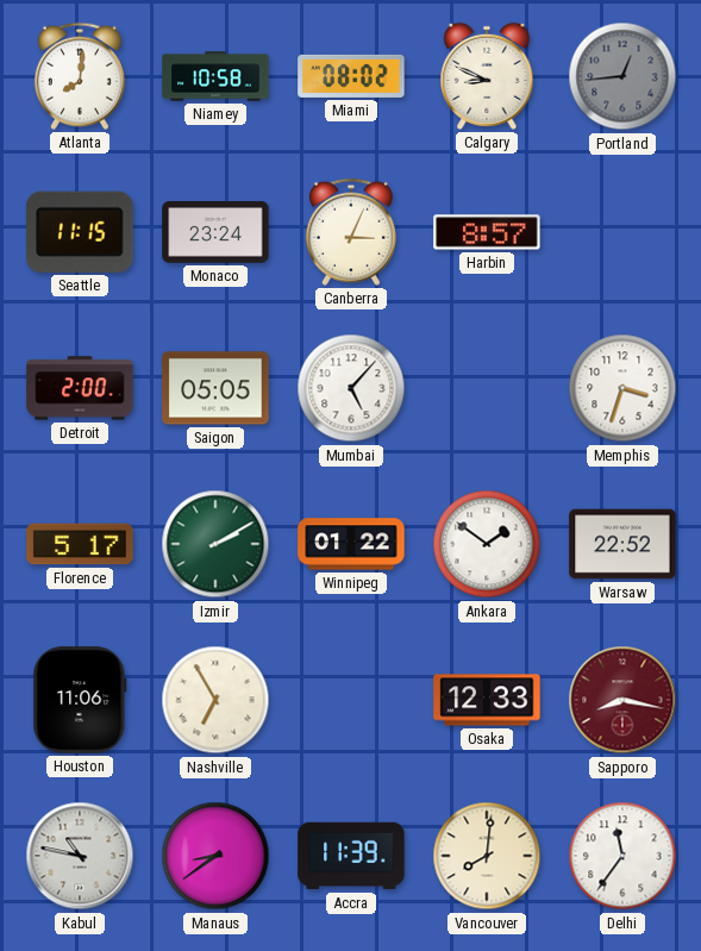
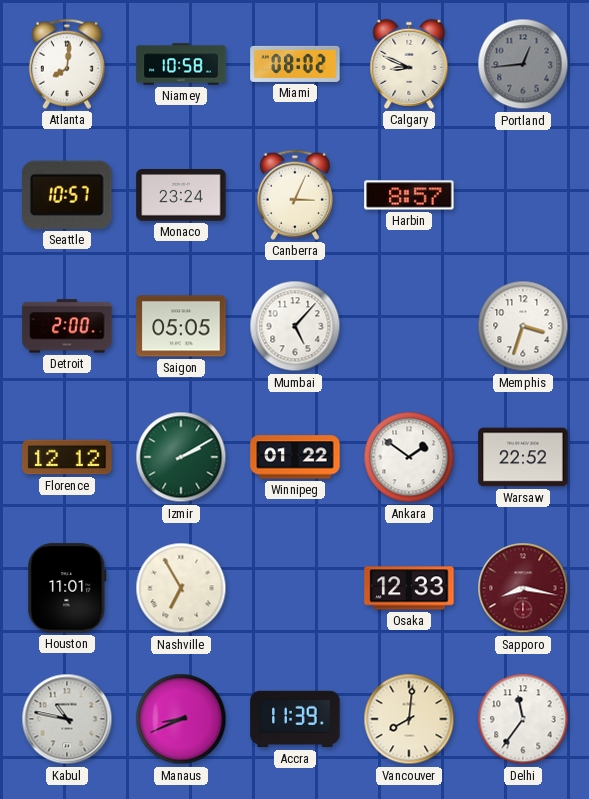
Seattle: 11:15 -> 10:57
Florence: 5:17 -> 12:12
Houston: 11:06 -> 11:01
Manaus: 8:39 -> 8:41
